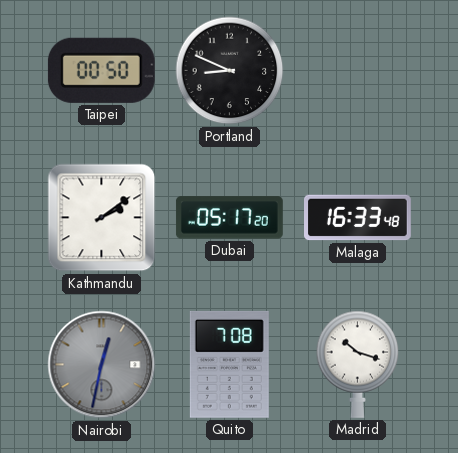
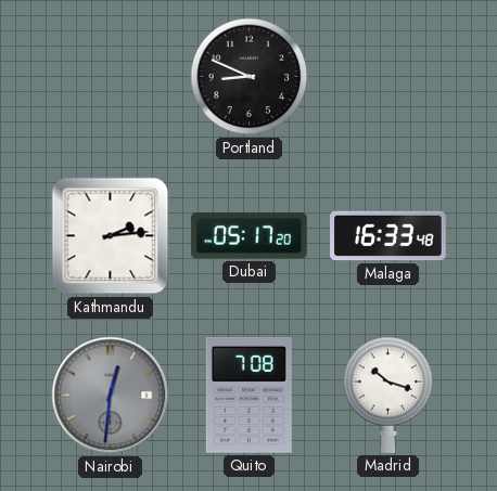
Taipei: 00:50 -> none
Kathmandu: 2:09 -> 2:14
Nairobi: 12:32 -> 12:31
